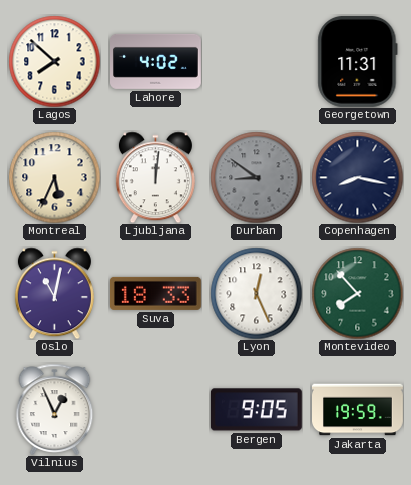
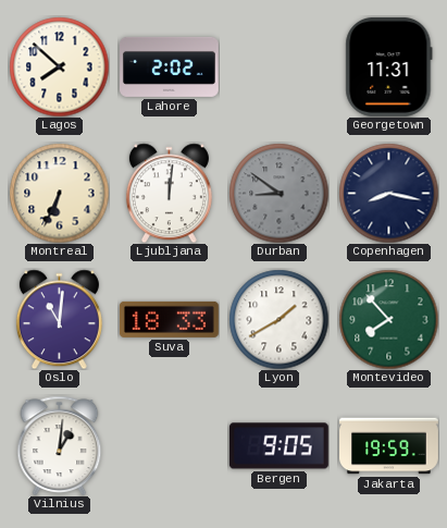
Lahore: 4:02 -> 2:02
Montreal: 5:34 -> 6:34
Oslo: 11:02 -> 11:01
Lyon: 12:26 -> 1:40
Vilnius: 12:56 -> 1:01
